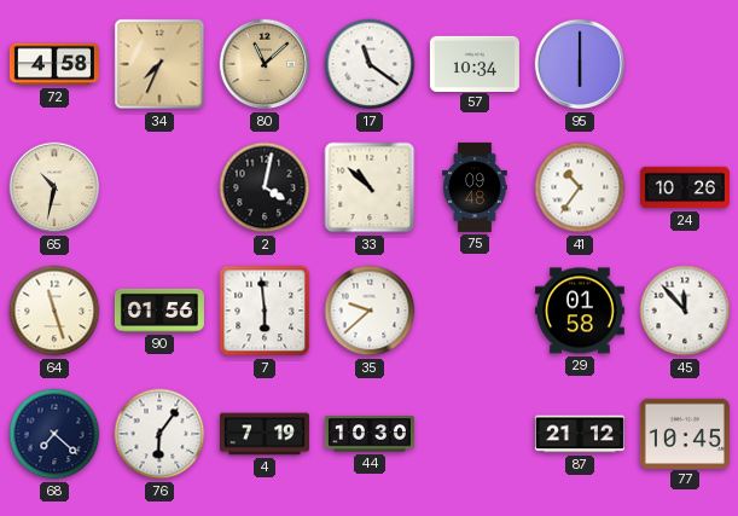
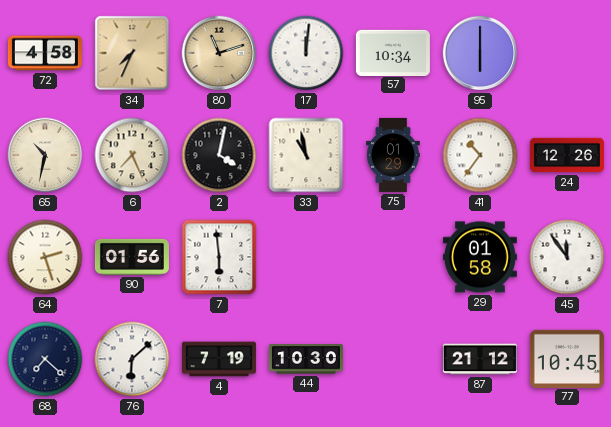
80: 11:08 -> 11:12
17: 11:21 -> 12:01
6: none -> 7:26
33: 10:52 -> 10:58
75: 09:48 -> 01:29
24: 10:26 -> 12:26
64: 11:27 -> 2:27
35: 9:38 -> none
45: 11:53 -> 11:54
76: 6:06 -> 6:08
